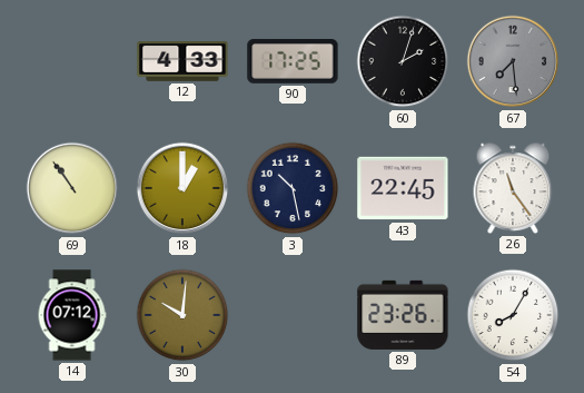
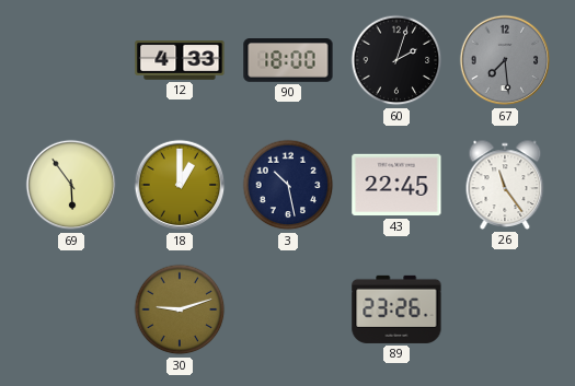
90: 17:25 -> 18:00
69: 10:54 -> 5:54
14: 07:12 -> none
30: 10:01 -> 9:12
54: 8:05 -> none
